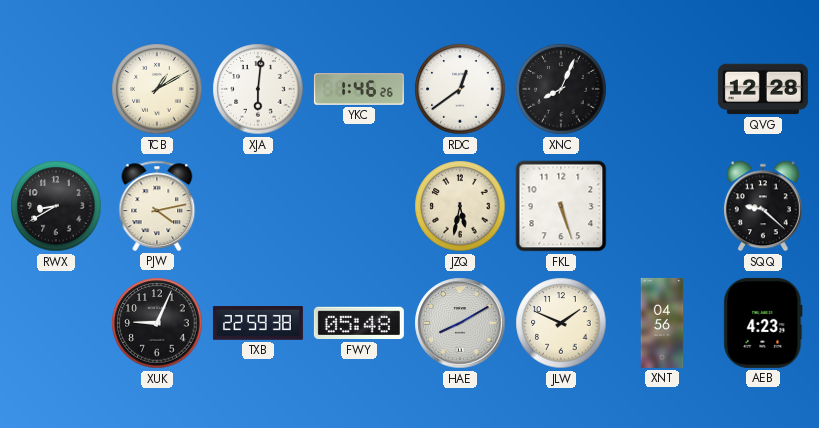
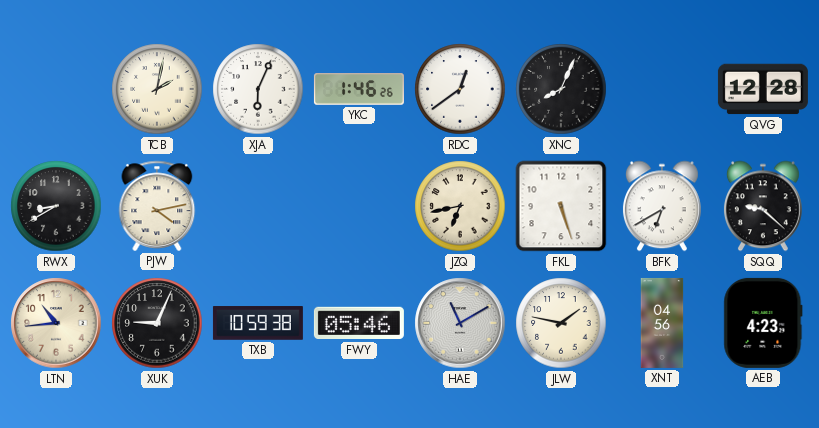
TCB: 1:10 -> 2:02
XJA: 6:01 -> 6:04
JZQ: 5:32 -> 6:43
BFK: none -> 6:40
LTN: none -> 10:44
TXB: 22:59 -> 10:59
FWY: 05:48 -> 05:46
HAE: 8:10 -> 11:10
JLW: 1:49 -> 1:47
